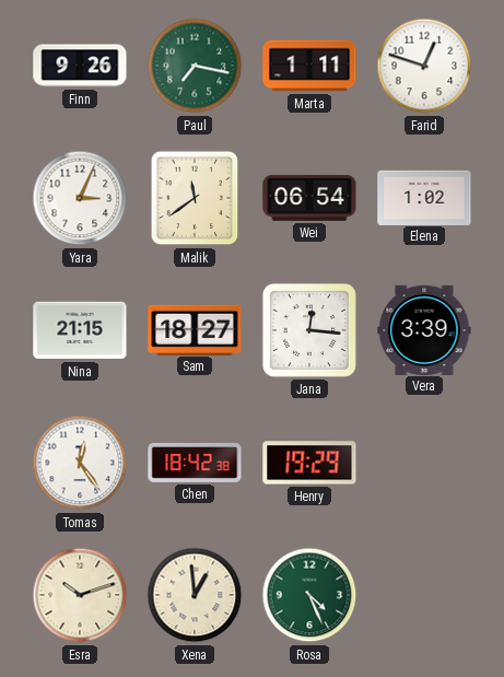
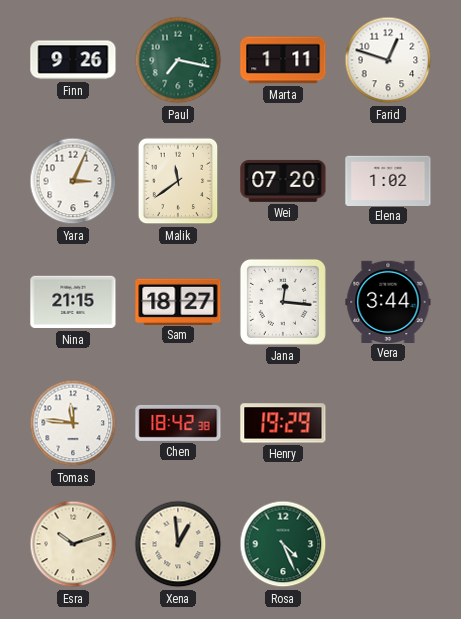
Wei: 06:54 -> 07:20
Vera: 3:39 -> 3:44
Tomas: 12:24 -> 11:46
